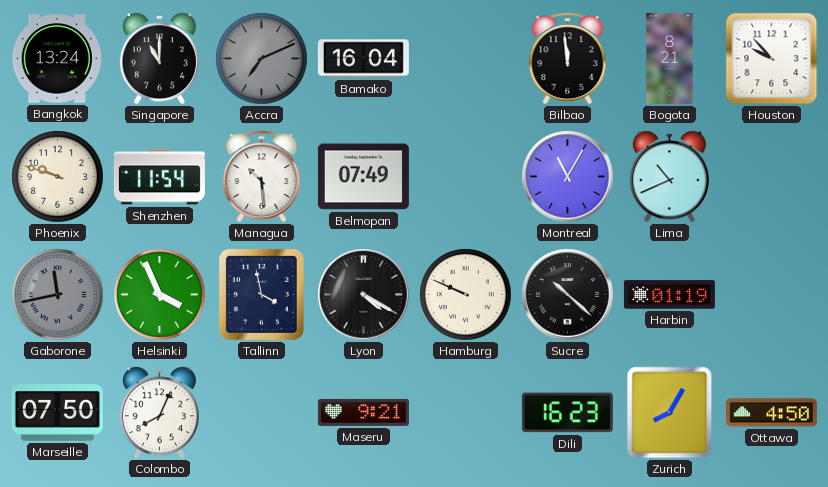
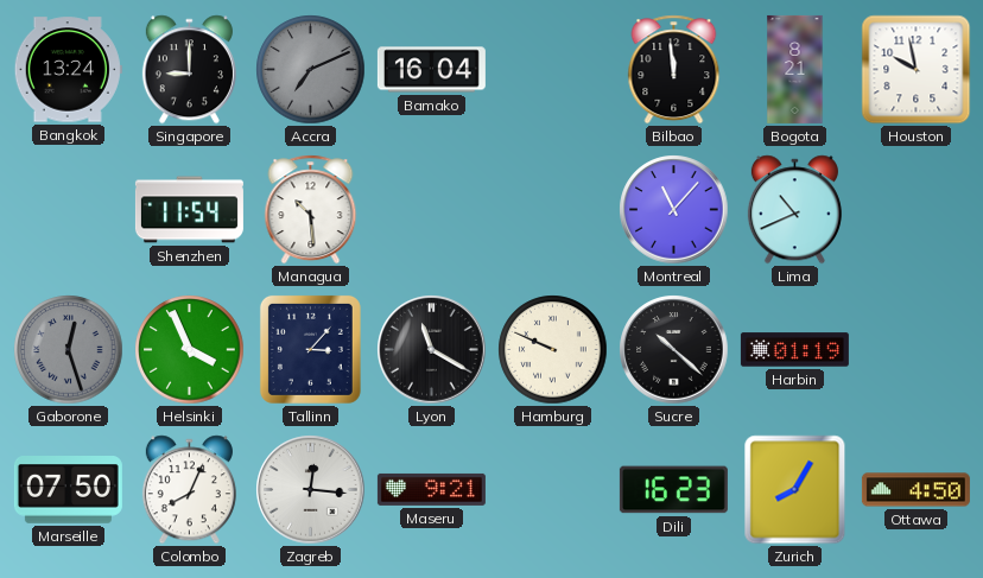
Singapore: 11:00 -> 9:00
Houston: 9:53 -> 9:58
Phoenix: 9:48 -> none
Belmopan: 07:49 -> none
Montreal: 11:05 -> 11:07
Gaborone: 11:43 -> 12:27
Tallinn: 3:58 -> 3:07
Lyon: 4:20 -> 11:20
Zagreb: none -> 12:16
